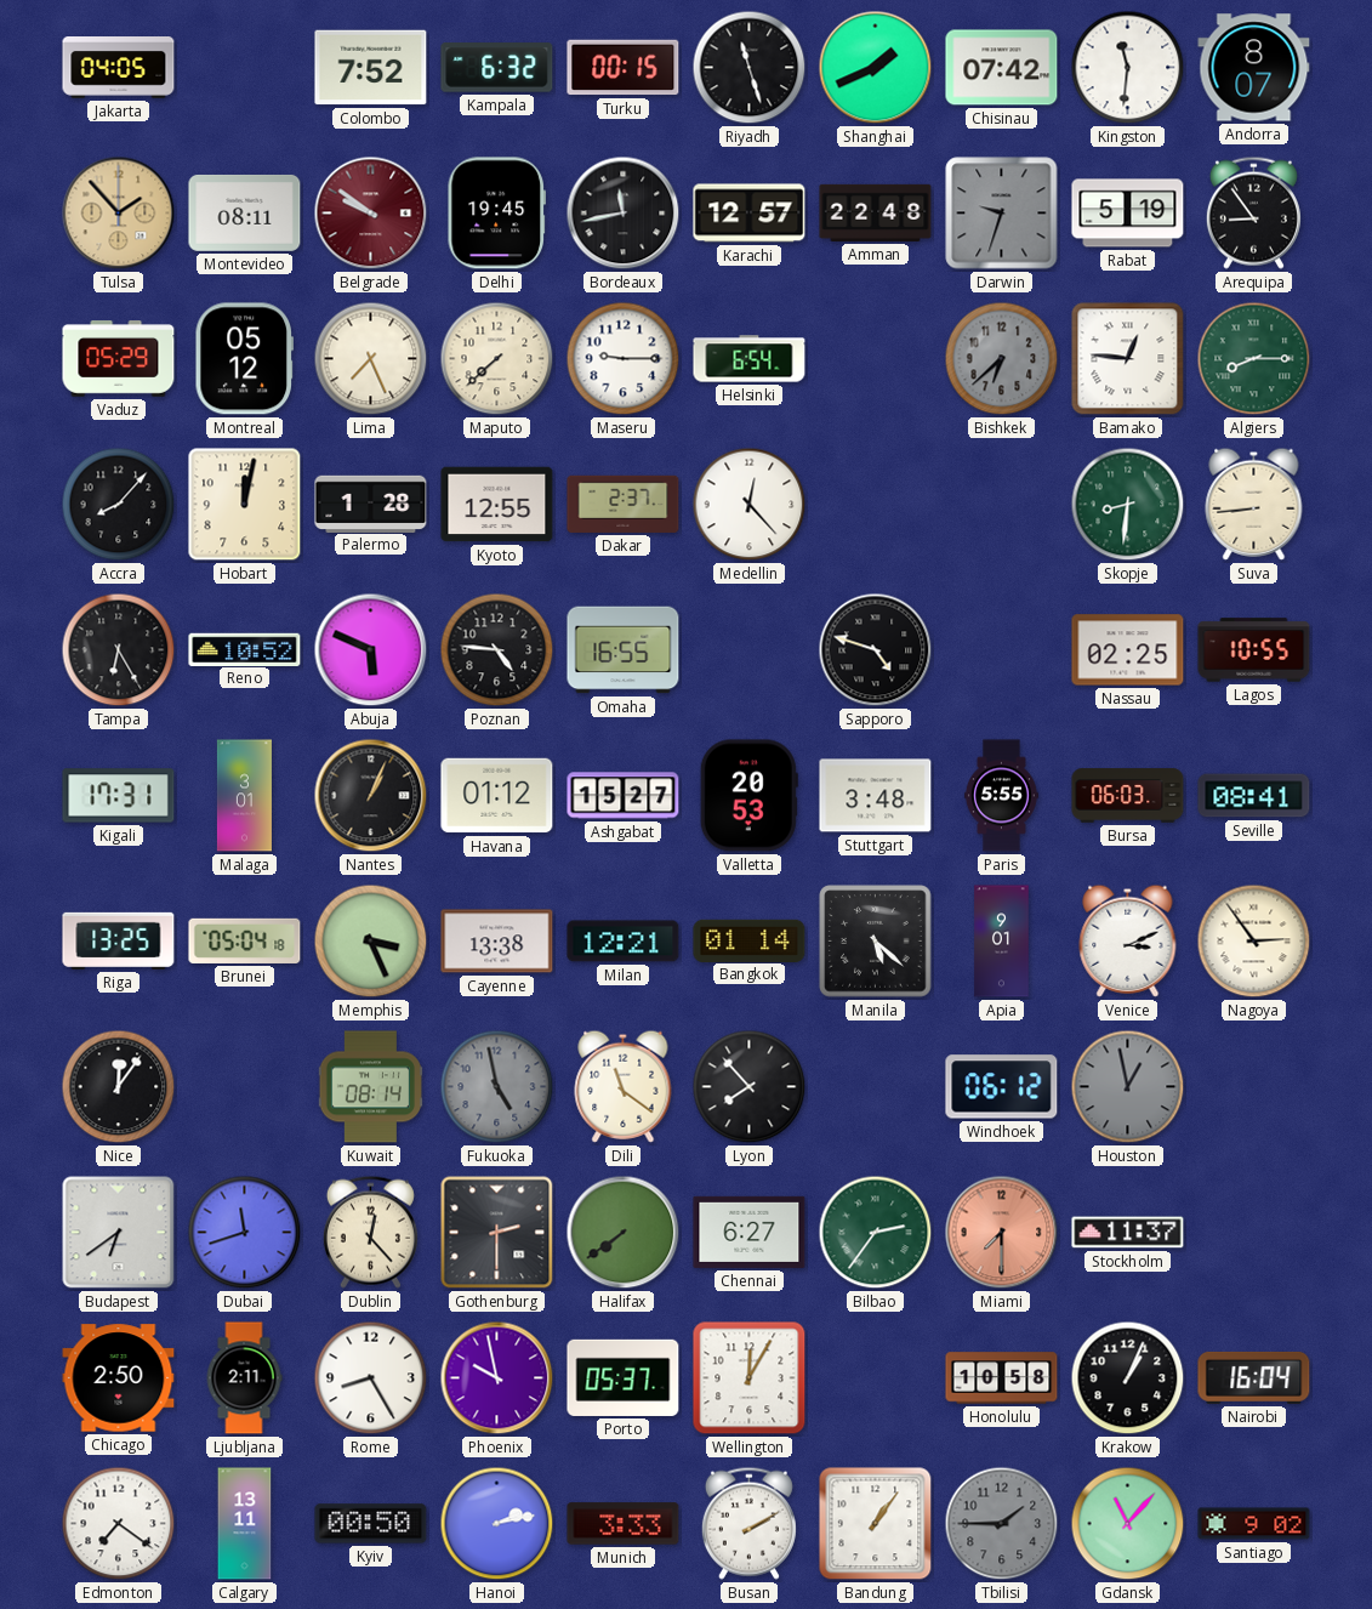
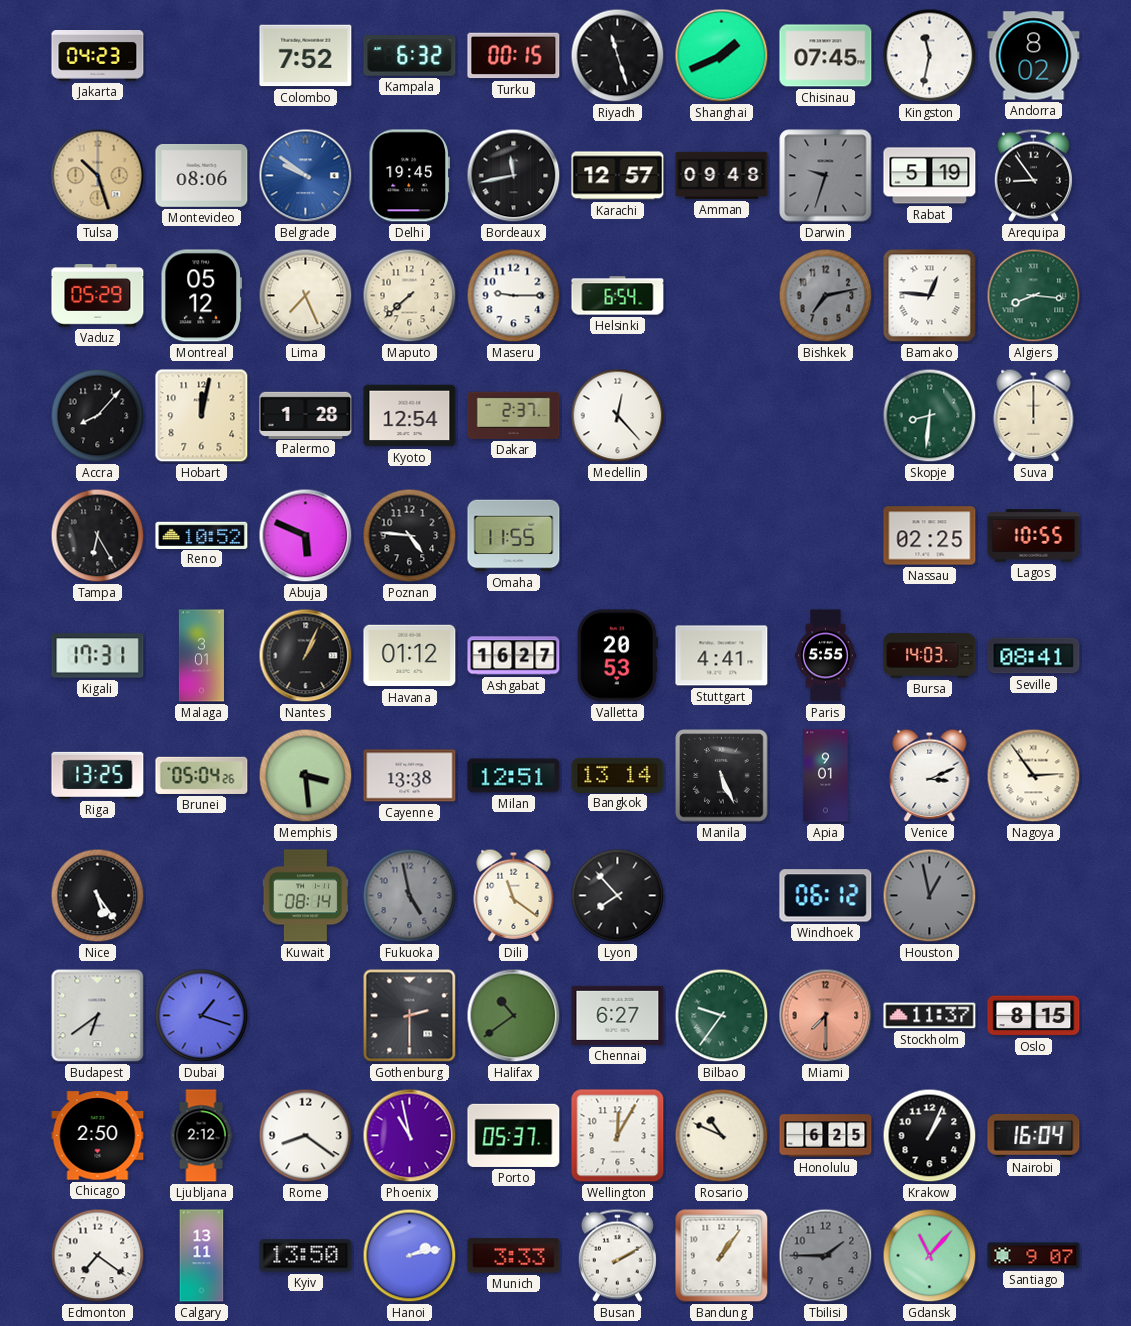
Jakarta: 04:05 -> 04:23
Chisinau: 07:42 -> 07:45
Kingston: 11:31 -> 11:32
Andorra: 8:07 -> 8:02
Tulsa: 1:53 -> 10:27
Montevideo: 08:11 -> 08:06
Belgrade dial: burgundy -> blue
Amman: 22:48 -> 09:48
Bishkek: 6:38 -> 7:13
Algiers: 8:15 -> 8:16
Kyoto: 12:55 -> 12:54
Suva: 8:44 -> 12:00
Omaha: 16:55 -> 11:55
Sapporo: 4:48 -> none
Ashgabat: 15:27 -> 16:27
Stuttgart: 3:48 -> 4:41
Bursa: 06:03 -> 14:03
Brunei: 05:04:18 -> 05:04:26
Memphis: 3:26 -> 3:29
Milan: 12:21 -> 12:51
Bangkok: 01:14 -> 13:14
Manila: 5:22 -> 5:26
Nice: 12:06 -> 5:24
Dubai: 11:42 -> 1:18
Dublin: 12:23 -> none
Halifax: 7:39 -> 10:39
Bilbao: 2:36 -> 9:36
Oslo: none -> 8:15
Ljubljana: 2:11 -> 2:12
Rome: 8:25 -> 8:21
Phoenix: 9:58 -> 10:58
Rosario: none -> 10:49
Honolulu: 10:58 -> 6:25
Kyiv: 00:50 -> 13:50
Santiago: 9:02 -> 9:07
